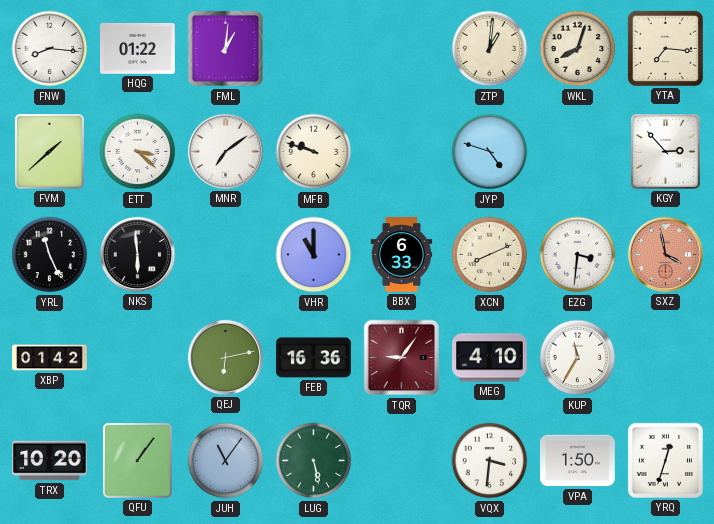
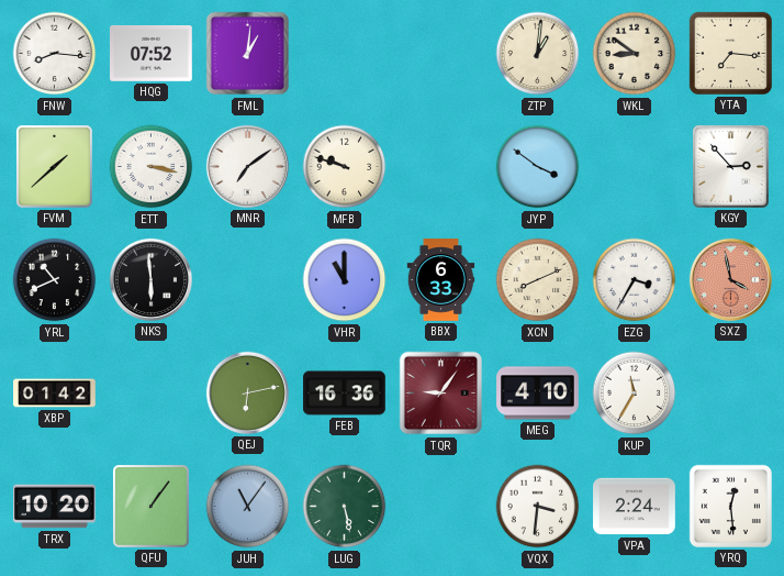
HQG: 01:22 -> 07:52
WKL: 8:03 -> 8:51
ETT: 3:22 -> 3:17
JYP: 4:48 -> 3:51
YRL: 11:26 -> 10:41
EZG: 3:31 -> 3:35
VPA: 1:50 -> 2:24
YRQ: 12:33 -> 12:29
